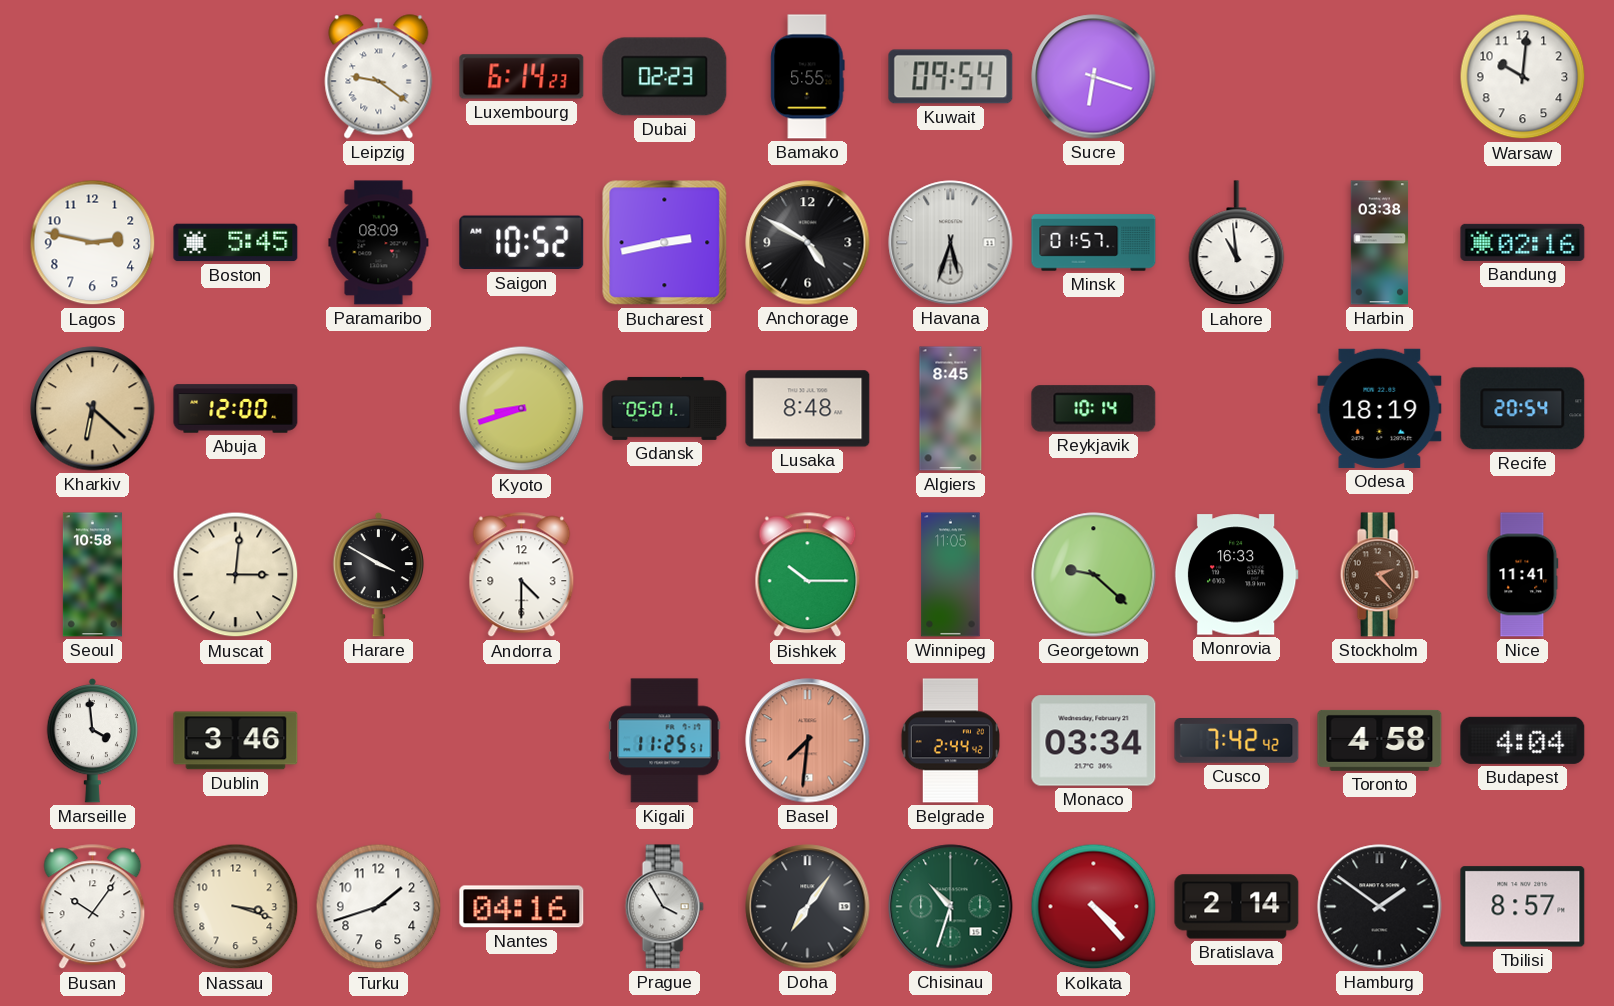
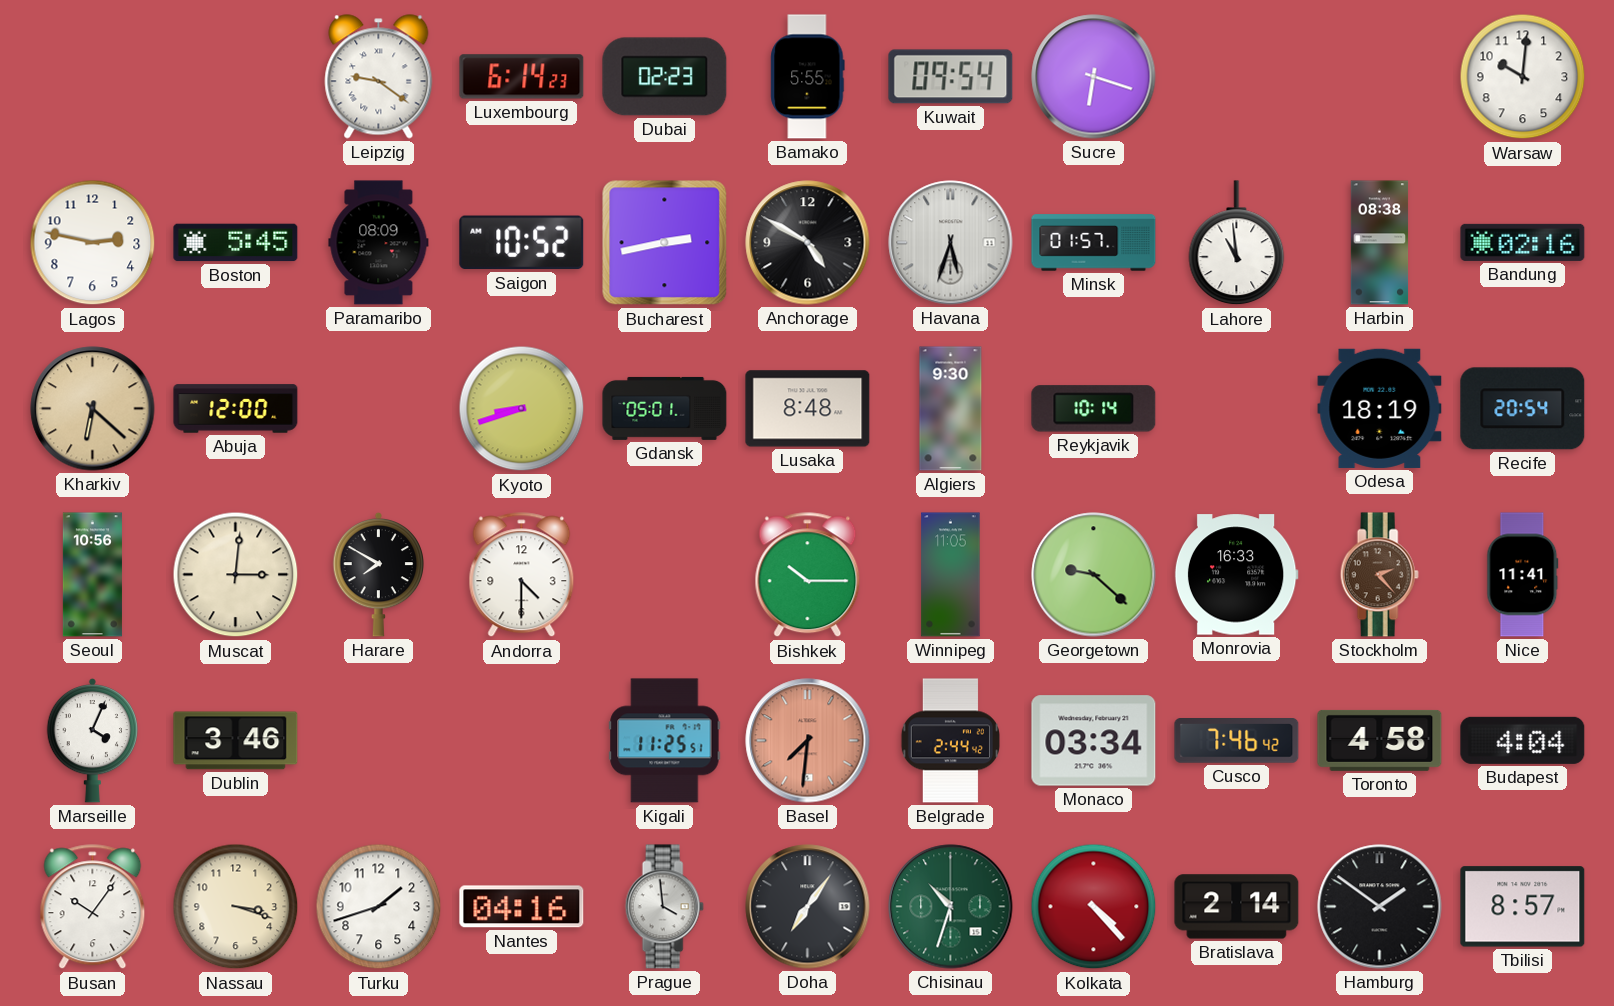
Harbin: 03:38 -> 08:38
Algiers: 8:45 -> 9:30
Seoul: 10:58 -> 10:56
Harare: 3:50 -> 7:50
Marseille: 3:59 -> 4:04
Cusco: 7:42 -> 7:46
Prague: 3:55 -> 3:59
